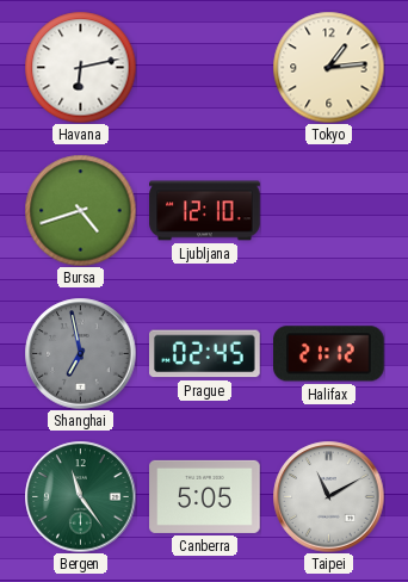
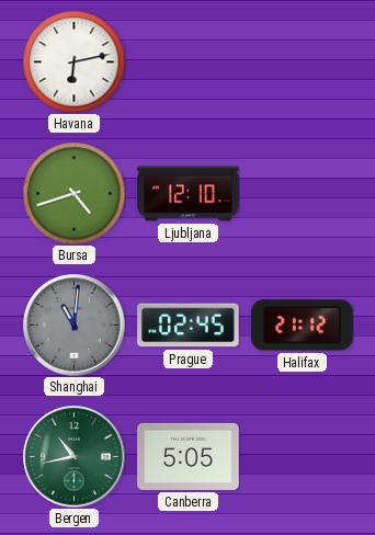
Tokyo: 1:14 -> none
Shanghai: 6:58 -> 11:01
Bergen: 11:24 -> 10:43
Taipei: 11:10 -> none
